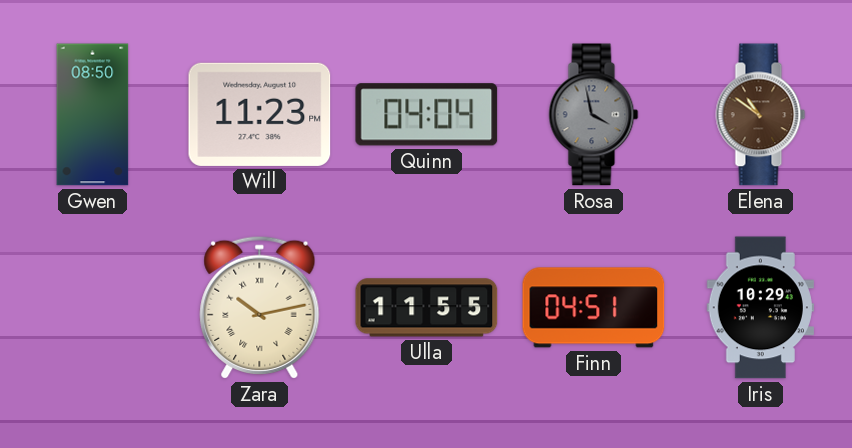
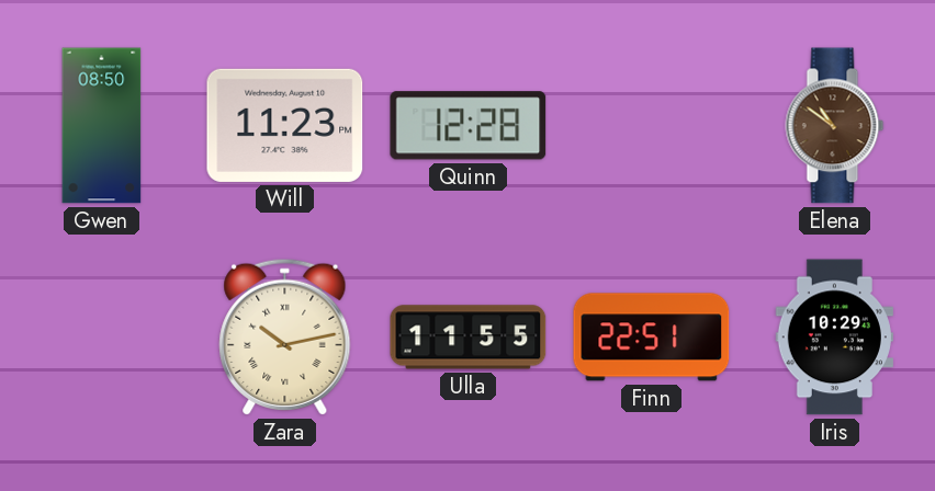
Quinn: 04:04 -> 12:28
Rosa: 3:58 -> none
Finn: 04:51 -> 22:51
